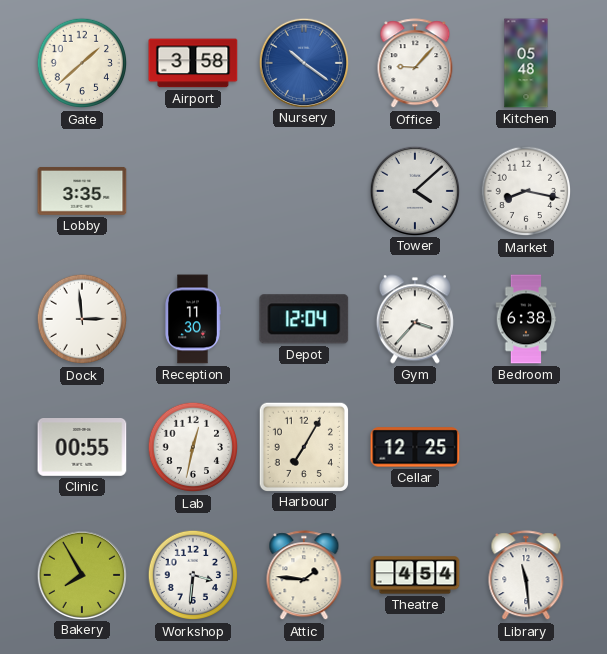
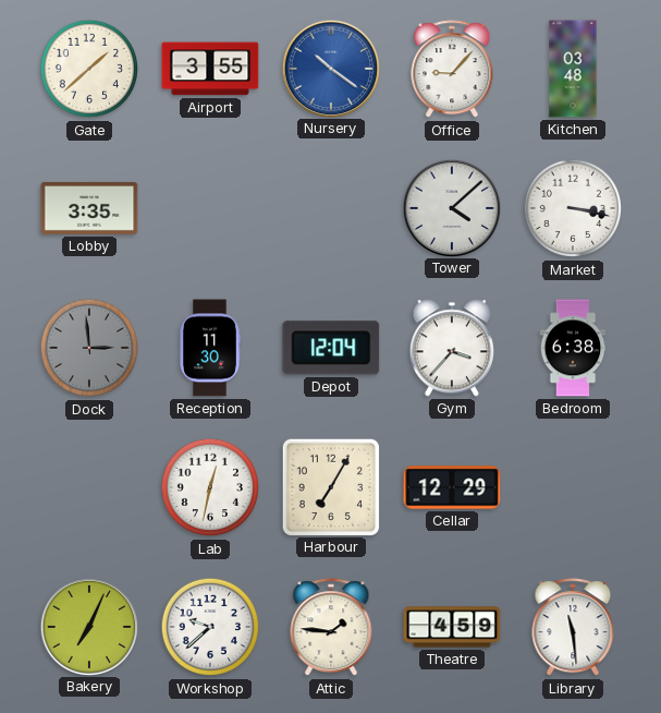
Airport: 3:58 -> 3:55
Kitchen: 05:48 -> 03:48
Market: 8:17 -> 3:17
Dock dial: white -> grey
Clinic: 00:55 -> none
Cellar: 12:25 -> 12:29
Bakery: 7:55 -> 7:04
Workshop: 3:31 -> 9:38
Theatre: 4:54 -> 4:59
